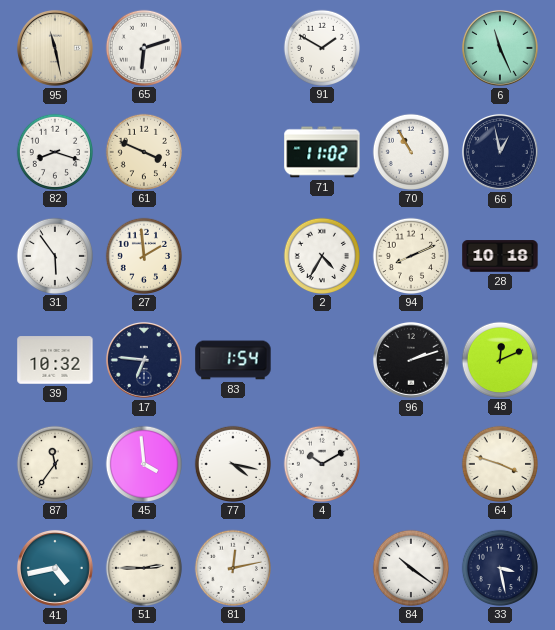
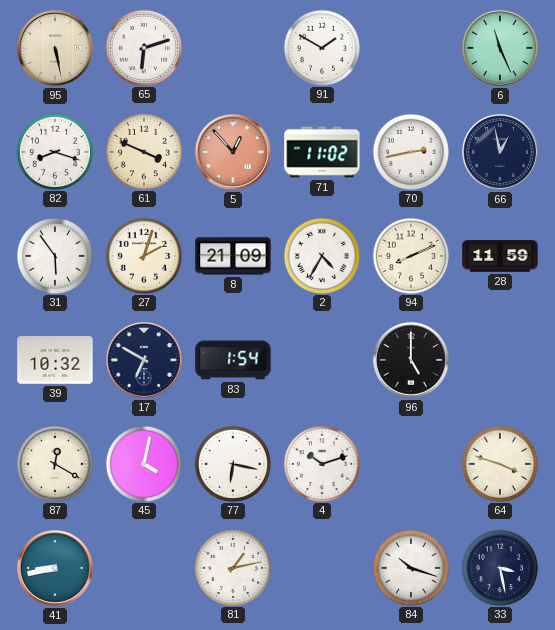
95: 11:28 -> 5:28
5: none -> 12:53
70: 10:55 -> 2:43
27: 1:59 -> 2:03
8: none -> 21:09
28: 10:18 -> 11:59
17: 6:46 -> 6:50
96: 2:12 -> 5:00
48: 12:11 -> none
87: 11:36 -> 12:20
45: 3:59 -> 4:02
77: 4:17 -> 6:17
4: 10:10 -> 10:12
41: 4:43 -> 8:43
51: 2:45 -> none
81: 12:13 -> 1:13
84: 10:21 -> 10:18
